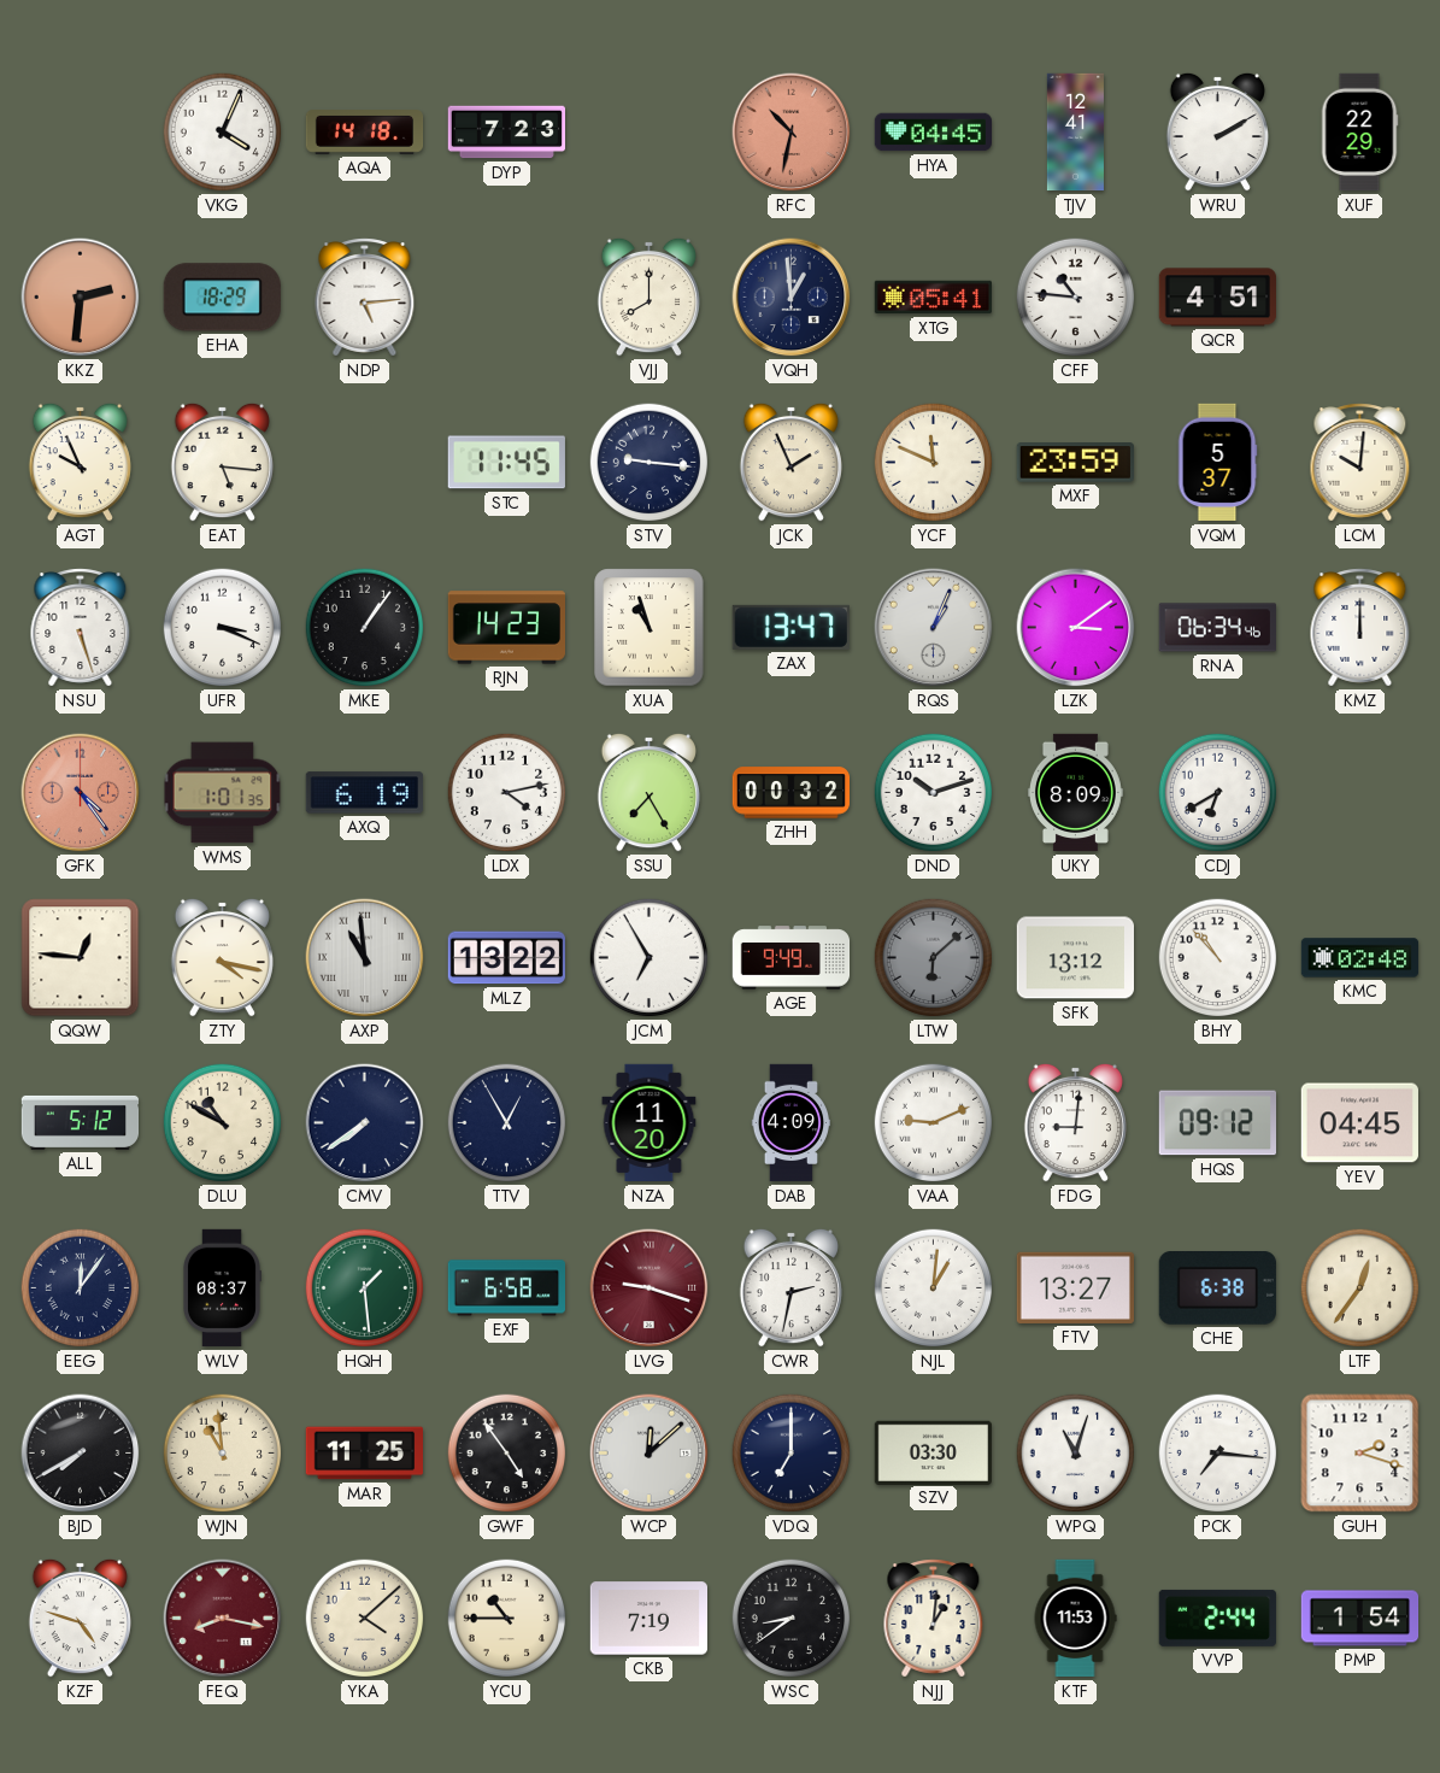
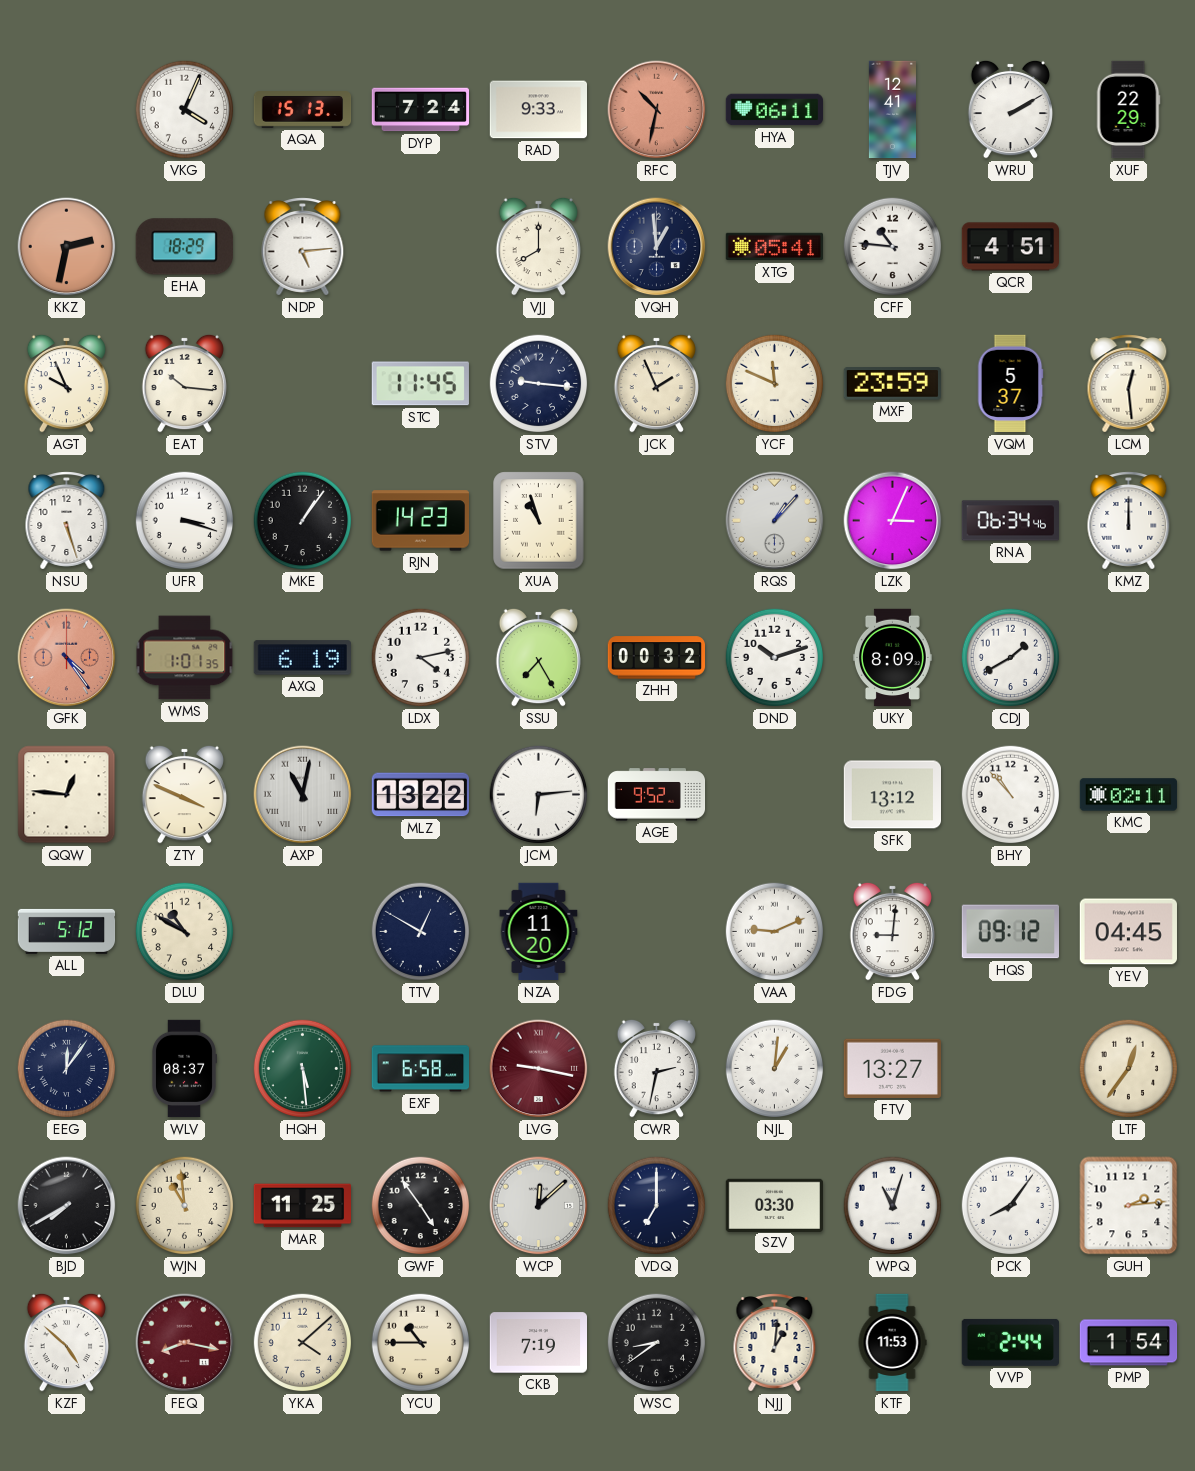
AQA: 14:18 -> 15:13
DYP: 7:23 -> 7:24
RAD: none -> 9:33
HYA: 04:45 -> 06:11
KKZ: 2:31 -> 2:32
EAT: 5:16 -> 10:16
LCM: 10:01 -> 12:29
UFR: 3:19 -> 3:18
ZAX: 13:47 -> none
RQS: 1:04 -> 1:07
LZK: 3:09 -> 3:04
CDJ: 6:40 -> 1:40
ZTY: 4:17 -> 3:49
AXP: 10:59 -> 11:02
JCM: 6:55 -> 6:14
AGE: 9:49 -> 9:52
LTW: 6:08 -> none
KMC: 02:48 -> 02:11
CMV: 7:39 -> none
TTV: 12:55 -> 12:50
DAB: 4:09 -> none
HQH: 1:29 -> 5:29
LVG: 9:18 -> 9:17
CHE: 6:38 -> none
PCK: 7:16 -> 8:06
GUH: 2:18 -> 2:14
KZF: 4:48 -> 4:52
